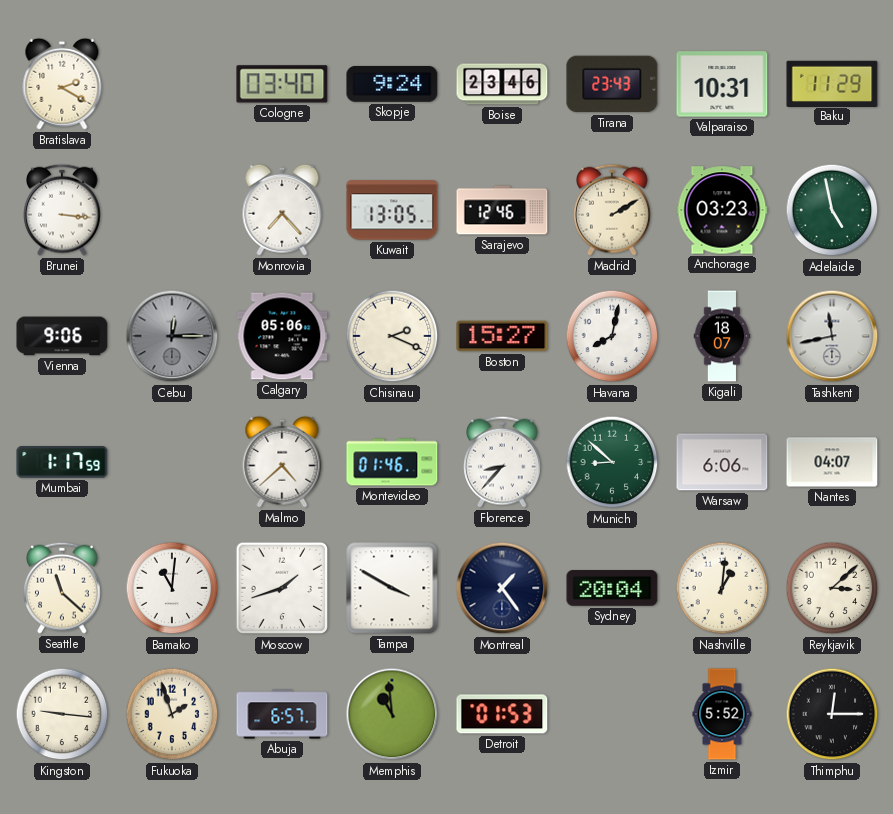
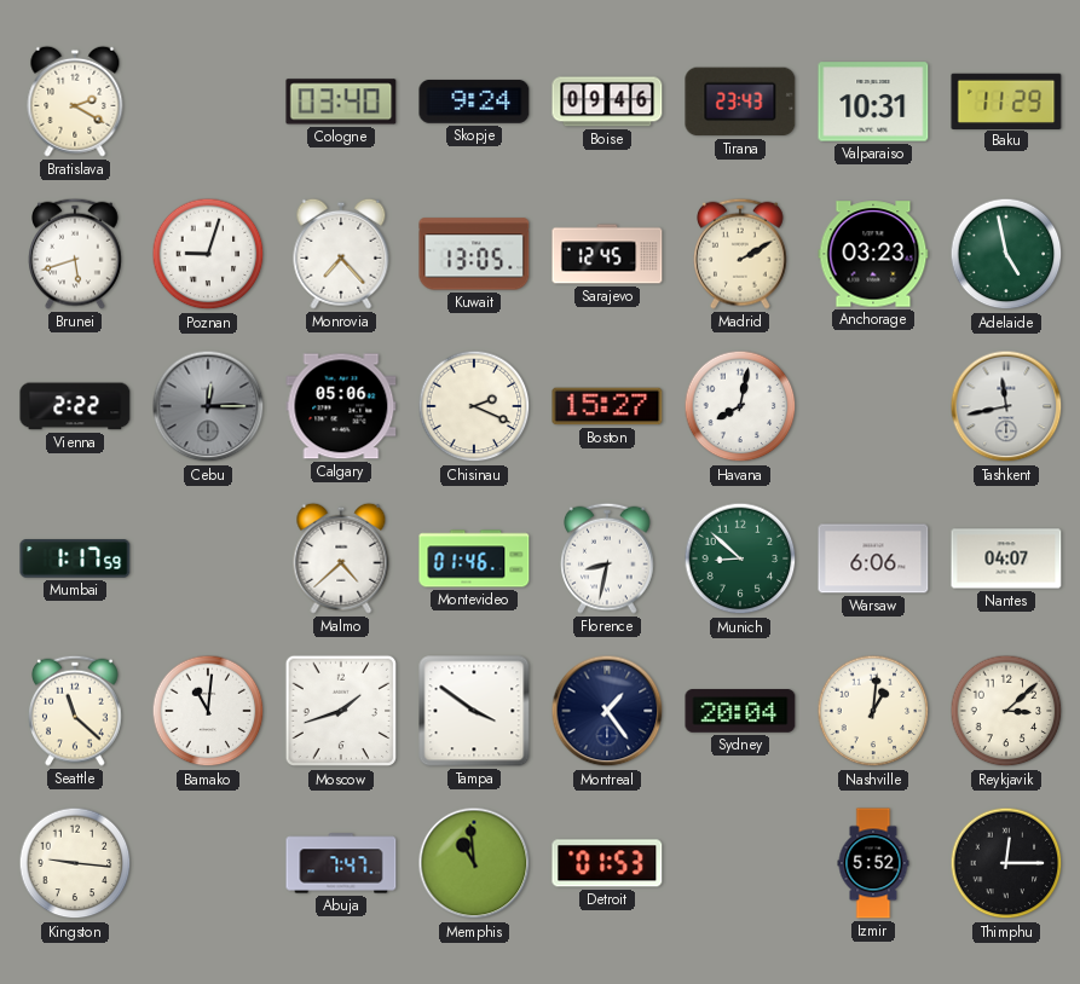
Boise: 23:46 -> 09:46
Brunei: 3:16 -> 5:42
Poznan: none -> 9:03
Sarajevo: 12:46 -> 12:45
Vienna: 9:06 -> 2:22
Kigali: 18:07 -> none
Florence: 8:37 -> 8:32
Tampa: 3:50 -> 3:51
Fukuoka: 1:57 -> none
Abuja: 6:57 -> 7:47
